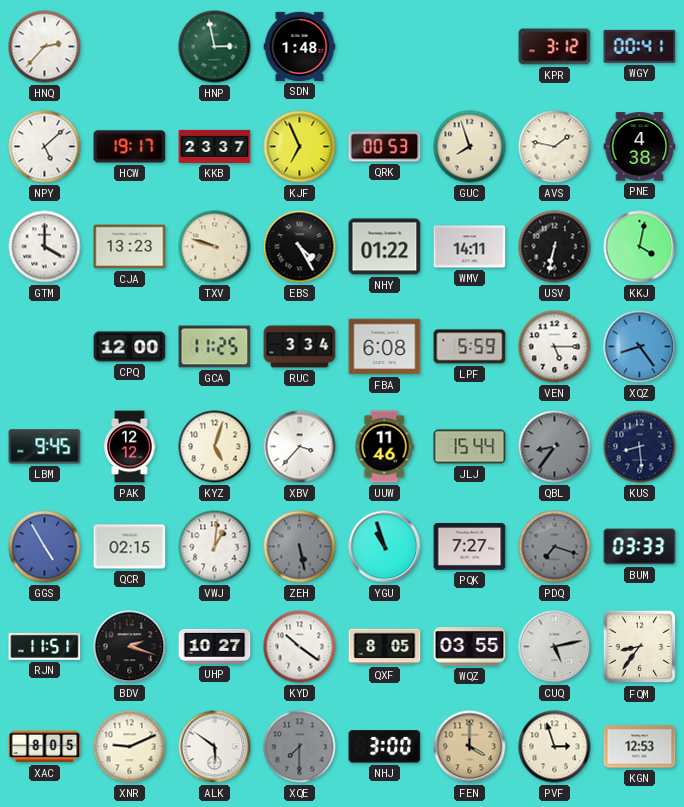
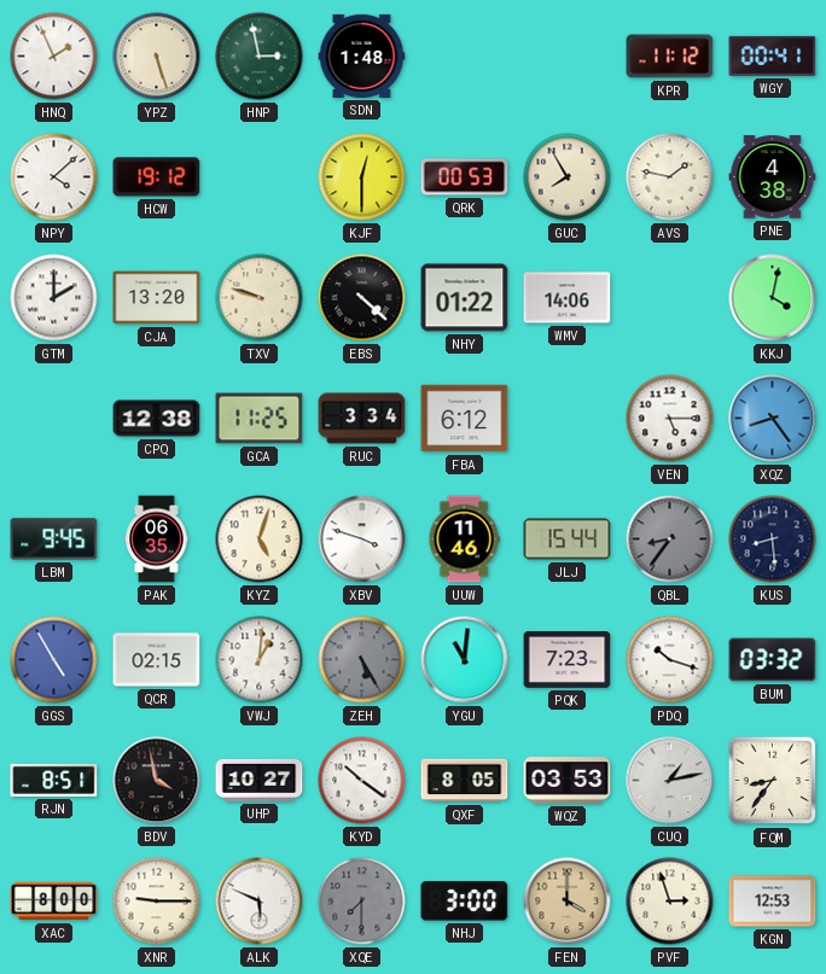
HNQ: 2:37 -> 1:56
YPZ: none -> 5:27
KPR: 3:12 -> 11:12
NPY: 5:08 -> 4:08
HCW: 19:17 -> 19:12
KKB: 23:37 -> none
KJF: 6:56 -> 12:30
GUC: 7:57 -> 7:55
GTM: 4:00 -> 2:00
CJA: 13:23 -> 13:20
EBS: 4:25 -> 4:22
WMV: 14:11 -> 14:06
USV: 6:32 -> none
CPQ: 12:00 -> 12:38
FBA: 6:08 -> 6:12
LPF: 5:59 -> none
PAK: 12:12 -> 06:35
XBV: 3:37 -> 3:48
ZEH: 5:28 -> 5:25
YGU: 10:57 -> 11:01
PQK: 7:27 -> 7:23
PDQ: 7:18 -> 10:18
PDQ dial: grey -> white
BUM: 03:33 -> 03:32
RJN: 11:51 -> 8:51
BDV: 2:18 -> 3:58
WQZ: 03:55 -> 03:53
CUQ: 5:13 -> 1:13
XAC: 8:05 -> 8:00
XNR: 9:11 -> 9:15
ALK: 5:51 -> 5:49
